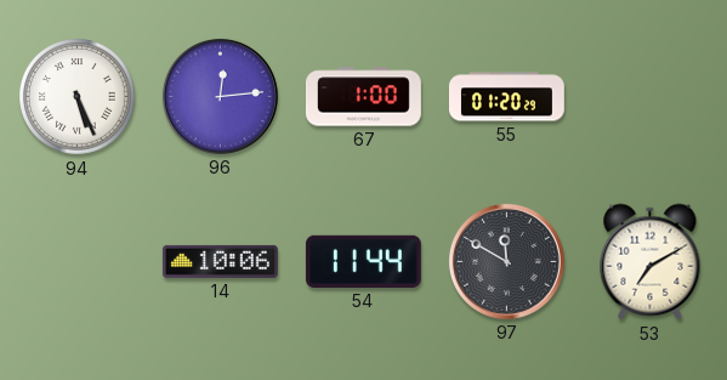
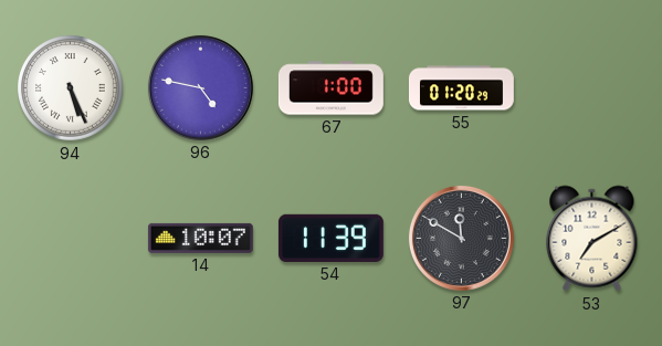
96: 12:14 -> 4:47
14: 10:06 -> 10:07
54: 11:44 -> 11:39
